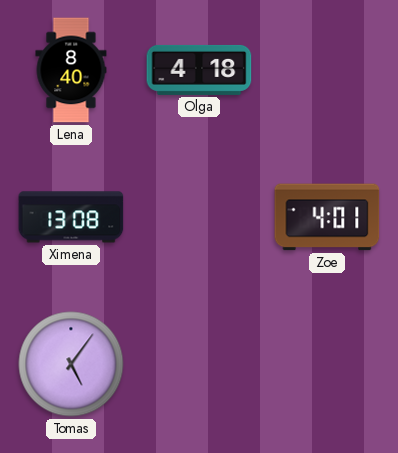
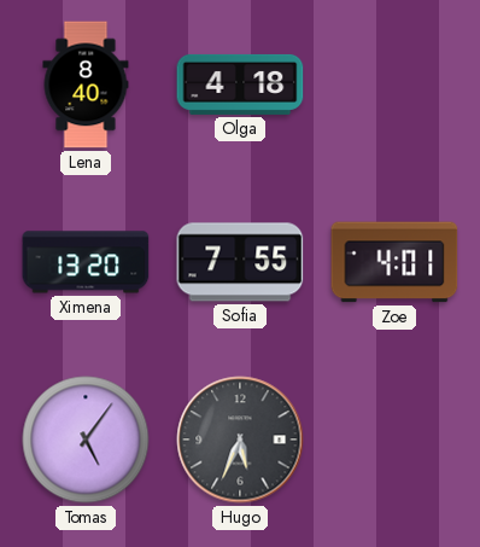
Ximena: 13:08 -> 13:20
Sofia: none -> 7:55
Hugo: none -> 5:34
